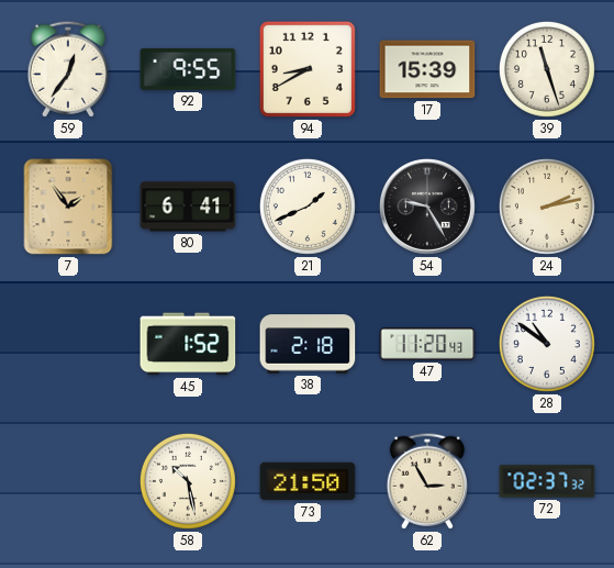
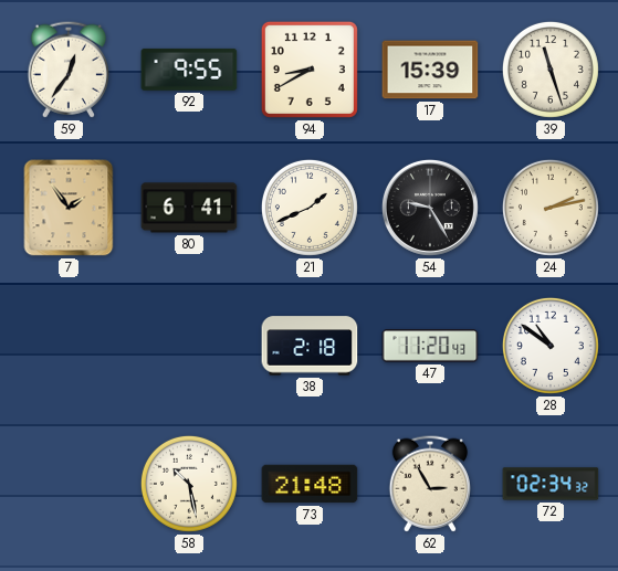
45: 1:52 -> none
73: 21:50 -> 21:48
72: 02:37 -> 02:34
